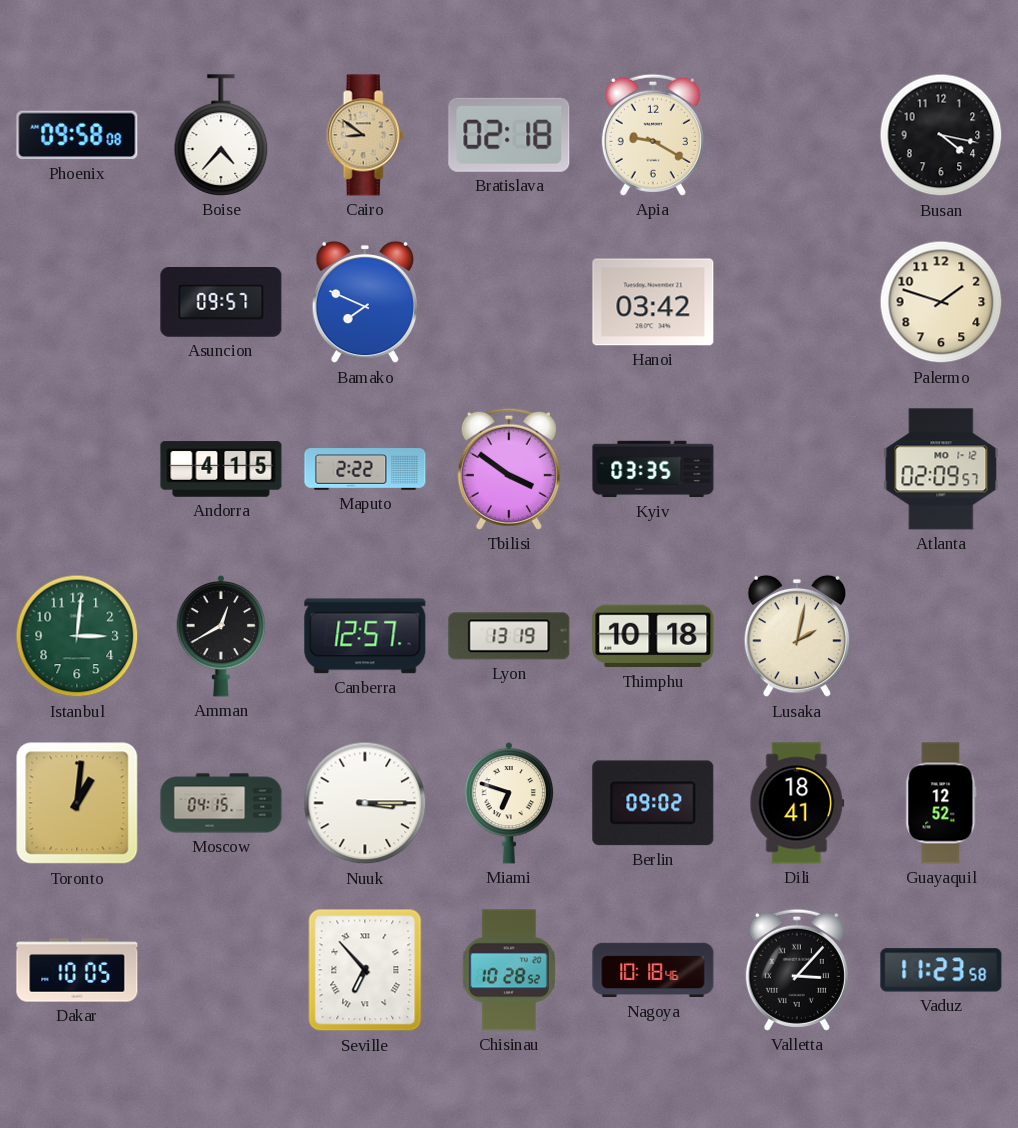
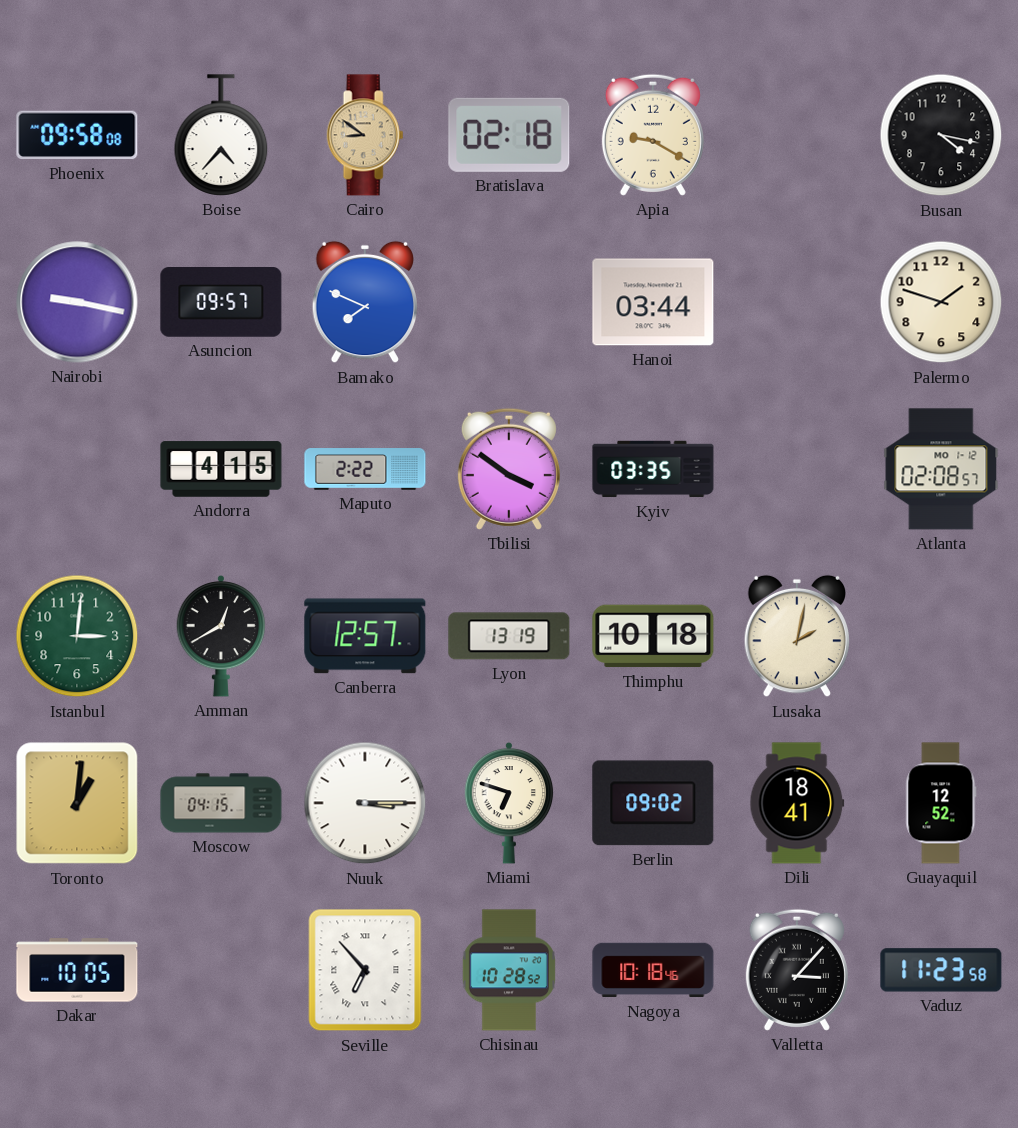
Nairobi: none -> 9:17
Hanoi: 03:42 -> 03:44
Atlanta: 02:09 -> 02:08
